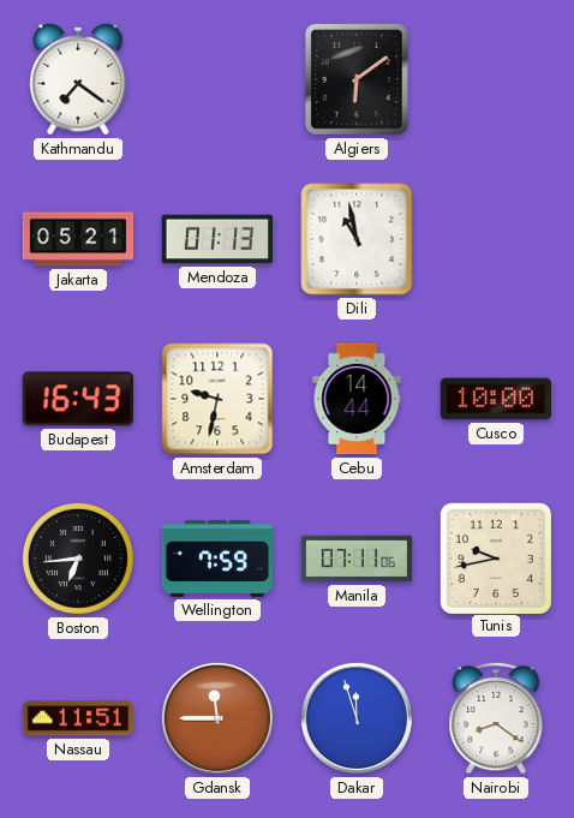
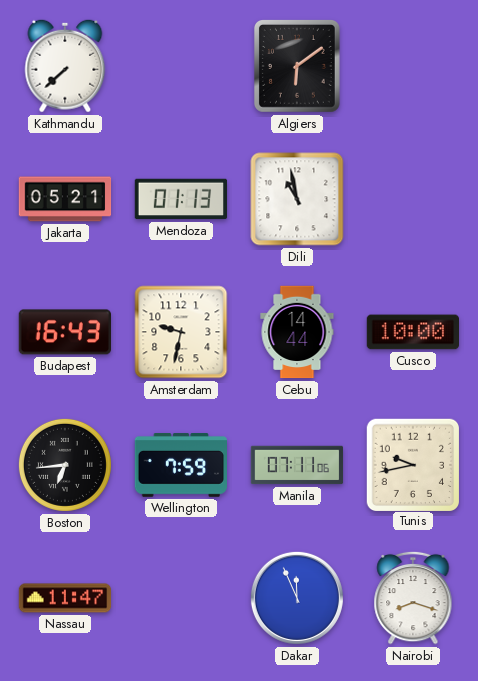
Kathmandu: 7:21 -> 7:38
Nassau: 11:51 -> 11:47
Gdansk: 11:45 -> none
Dakar: 11:57 -> 11:56
Nairobi: 8:21 -> 8:18
